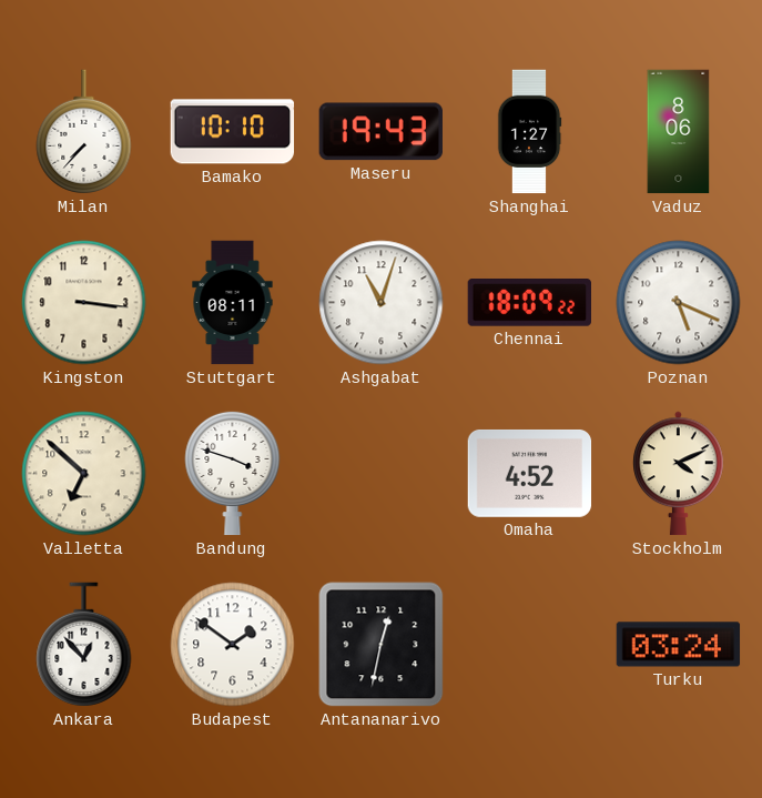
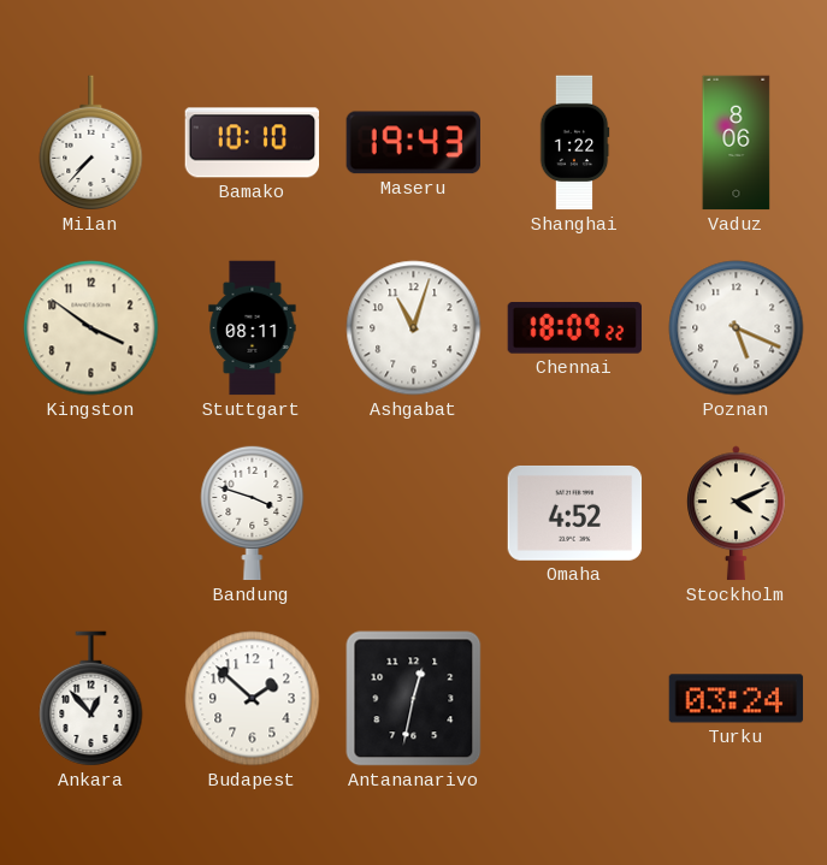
Shanghai: 1:27 -> 1:22
Kingston: 3:16 -> 3:51
Valletta: 6:52 -> none
Budapest: 1:51 -> 1:52
